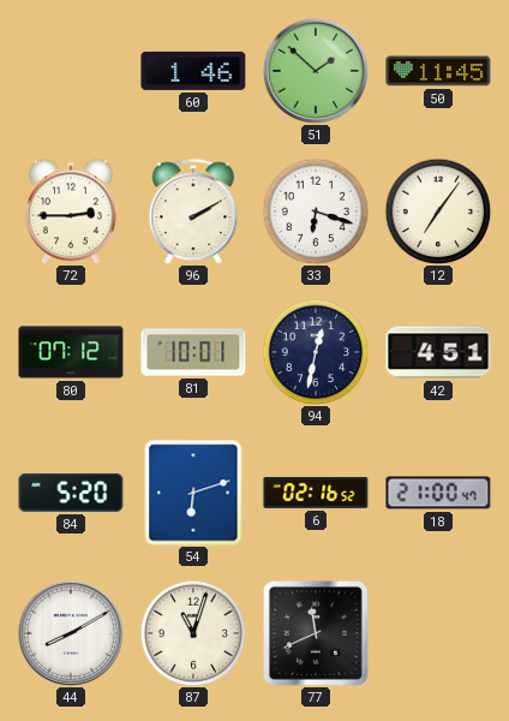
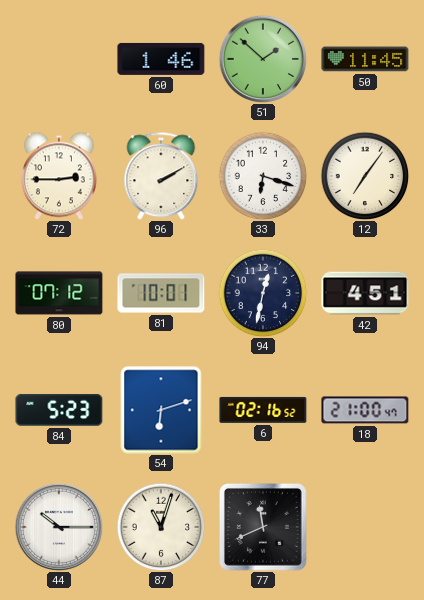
84: 5:20 -> 5:23
44: 8:10 -> 10:15
